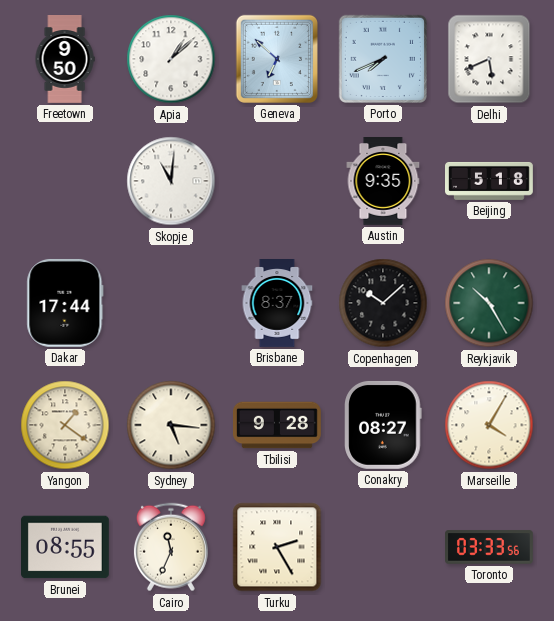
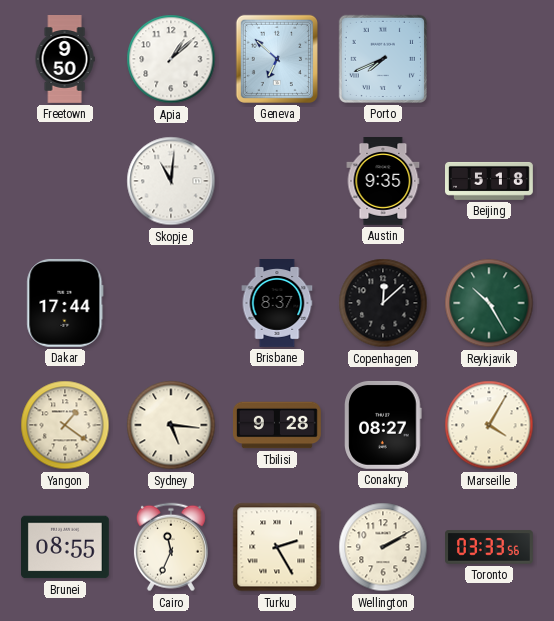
Delhi: 5:41 -> none
Copenhagen: 10:08 -> 12:08
Wellington: none -> 2:10
